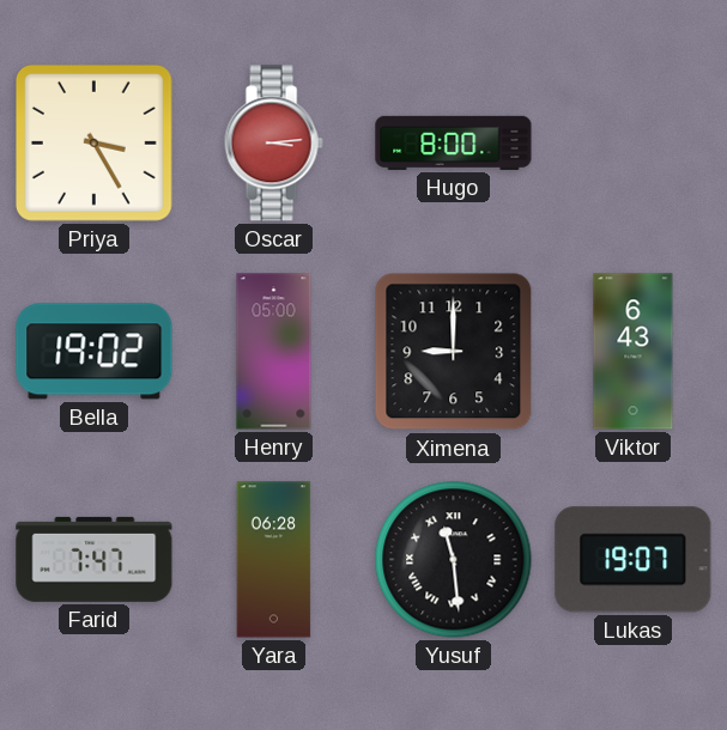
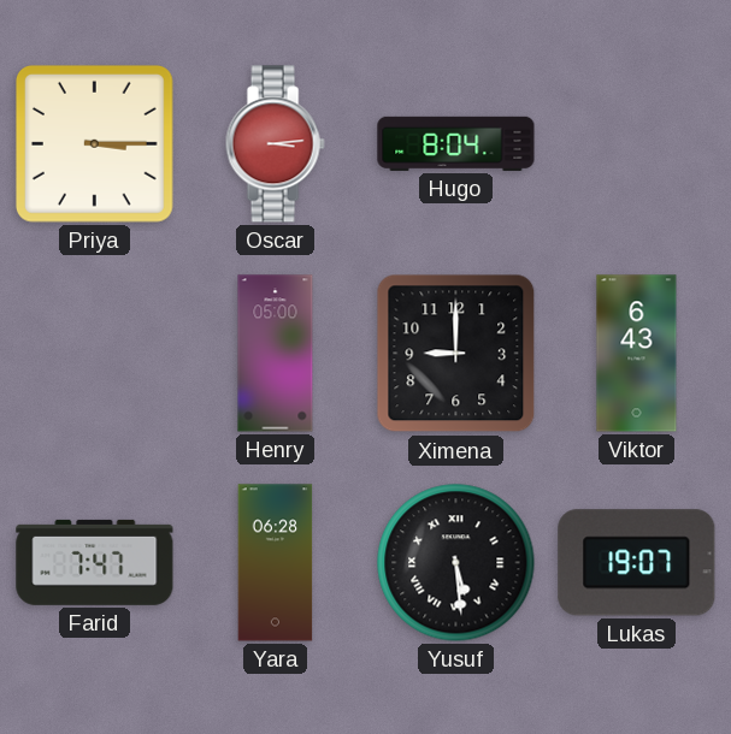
Priya: 3:25 -> 3:15
Hugo: 8:00 -> 8:04
Bella: 19:02 -> none
Yusuf: 11:29 -> 5:29
